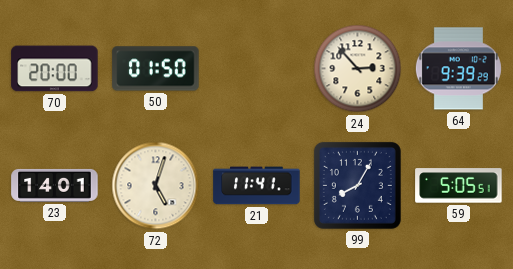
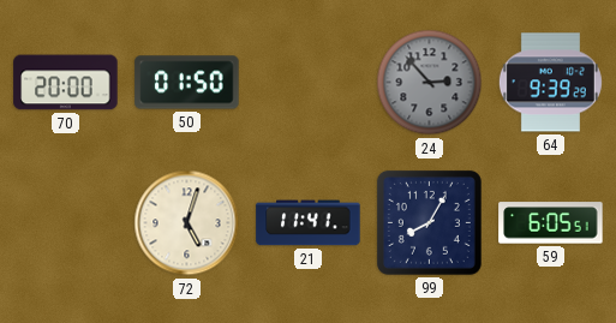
24 dial: cream -> grey
23: 14:01 -> none
59: 5:05 -> 6:05
